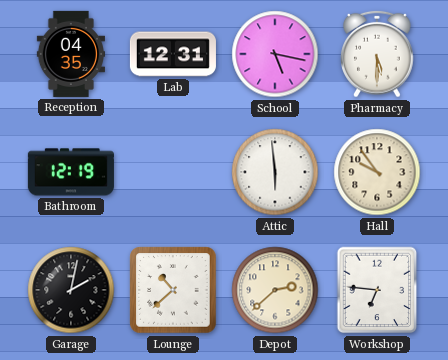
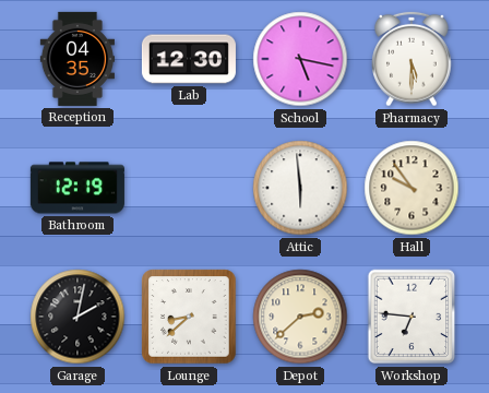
Lab: 12:31 -> 12:30
Lounge: 10:38 -> 8:38
